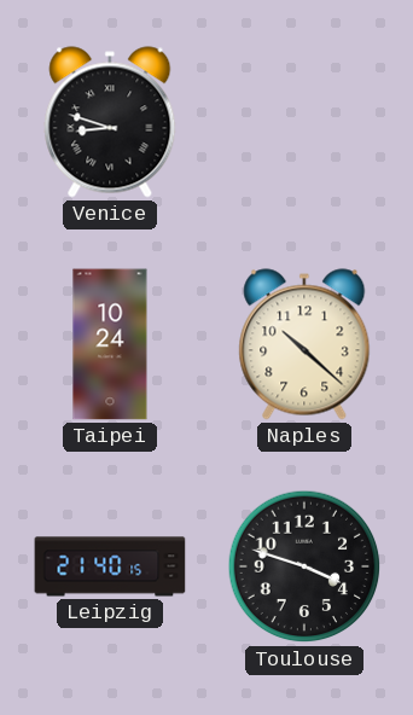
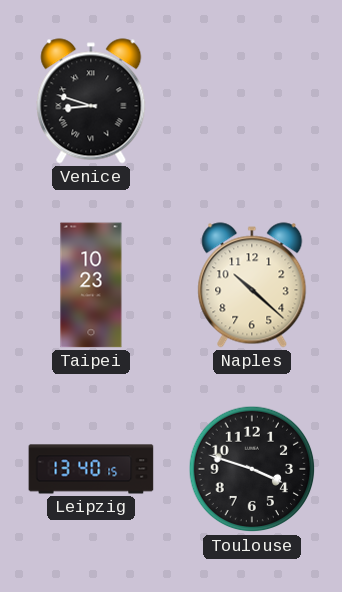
Taipei: 10:24 -> 10:23
Leipzig: 21:40 -> 13:40
